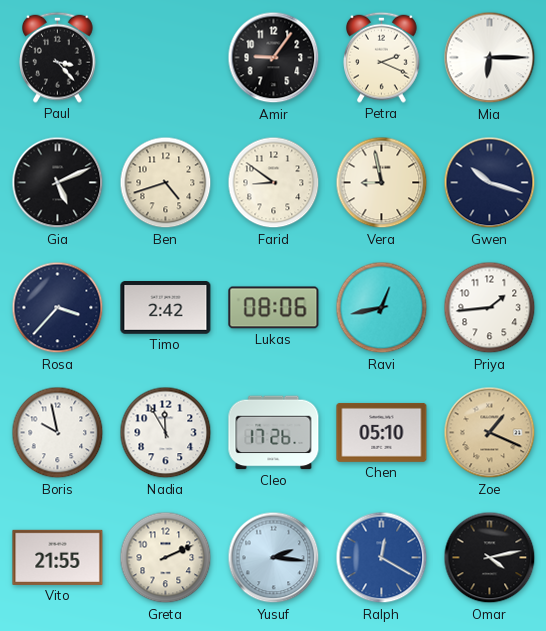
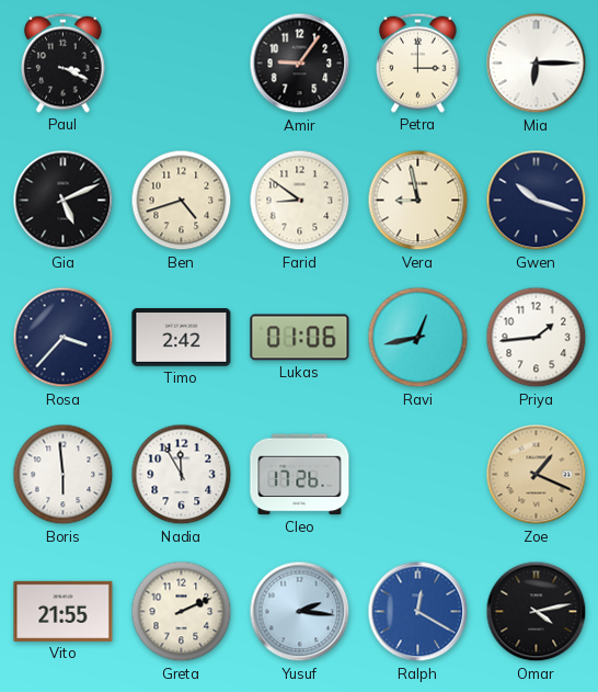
Paul: 3:23 -> 3:19
Petra: 2:19 -> 3:00
Lukas: 08:06 -> 01:06
Boris: 9:58 -> 5:59
Chen: 05:10 -> none
